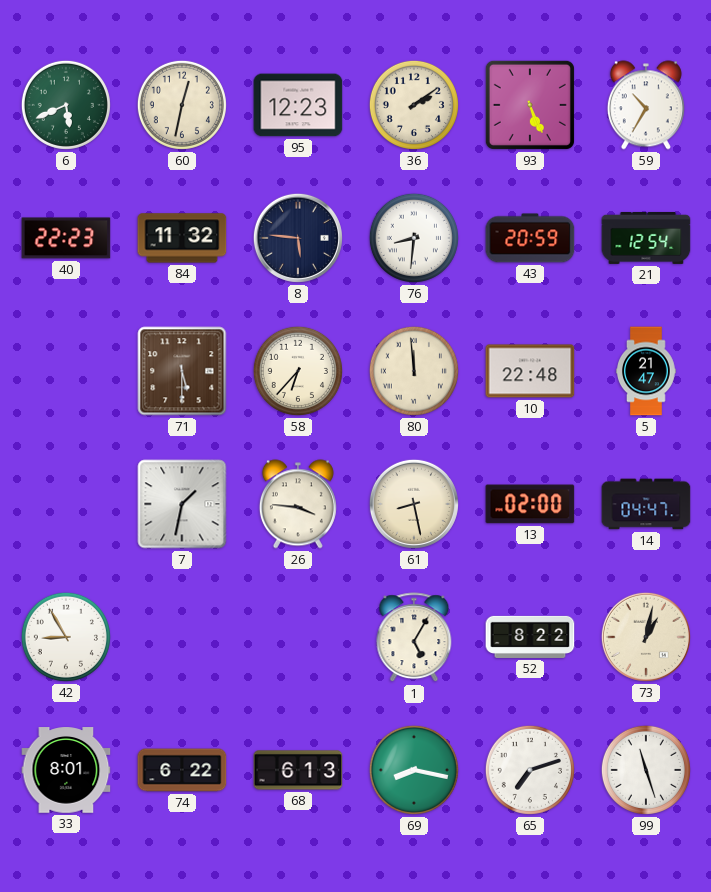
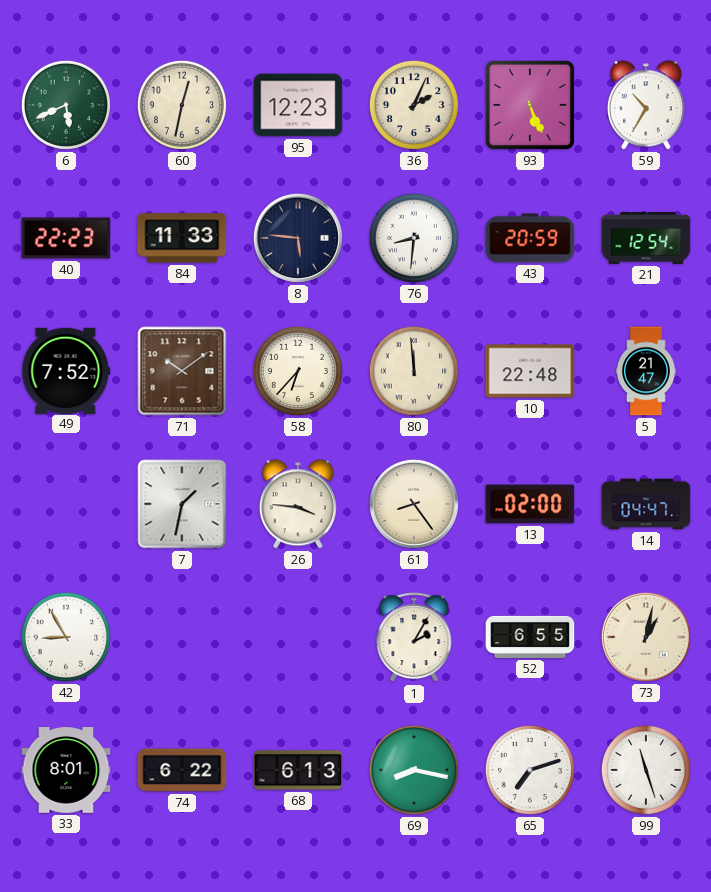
36: 2:09 -> 2:04
84: 11:32 -> 11:33
49: none -> 7:52
71: 5:30 -> 10:09
61: 8:28 -> 8:24
1: 5:05 -> 2:05
52: 8:22 -> 6:55
